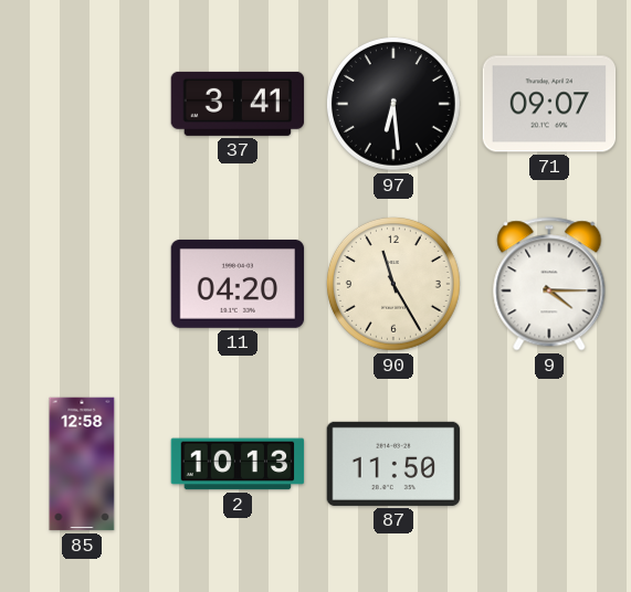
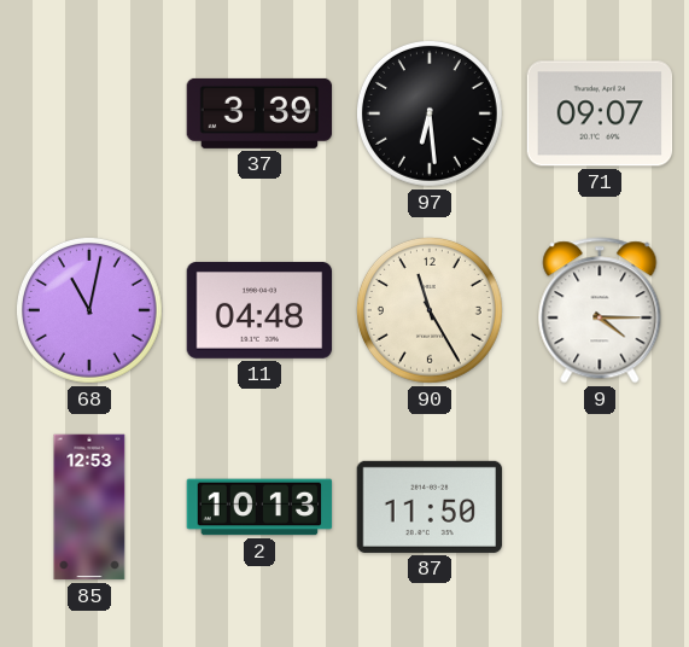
37: 3:41 -> 3:39
68: none -> 11:02
11: 04:20 -> 04:48
85: 12:58 -> 12:53
